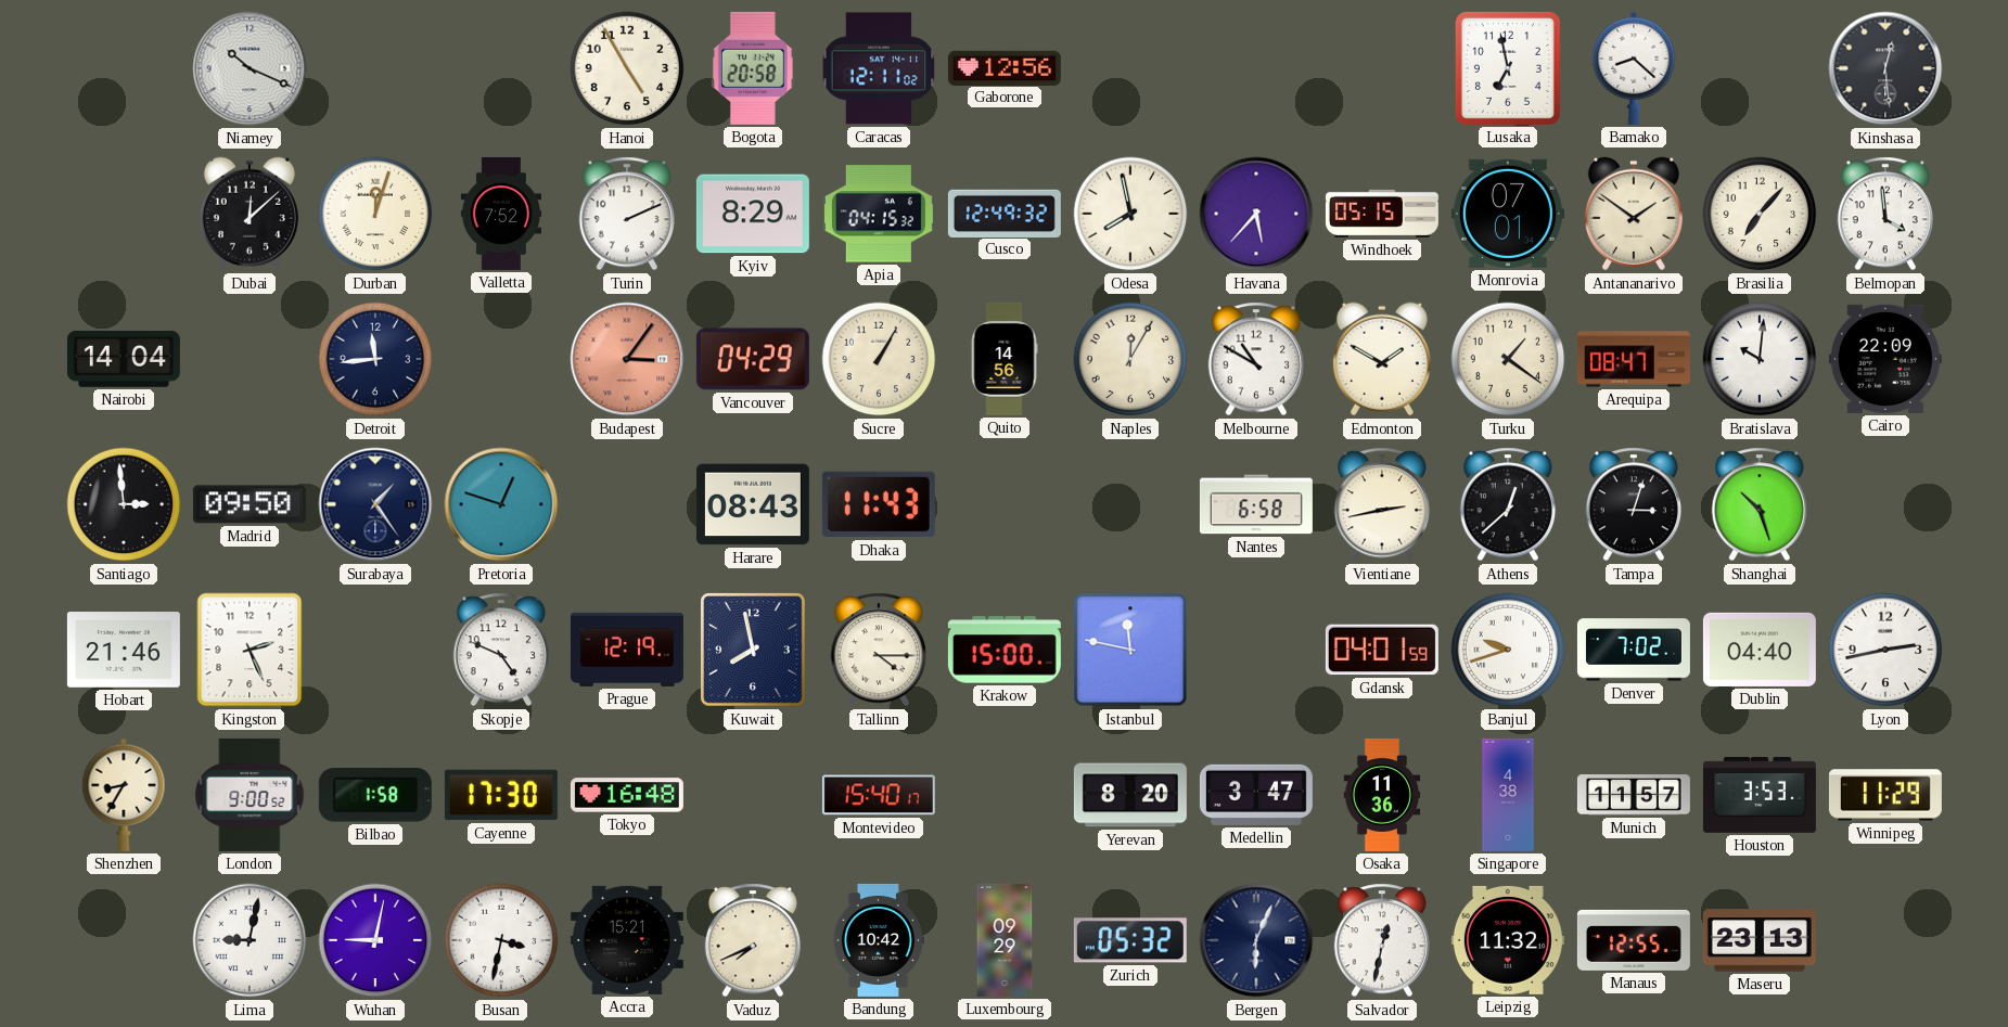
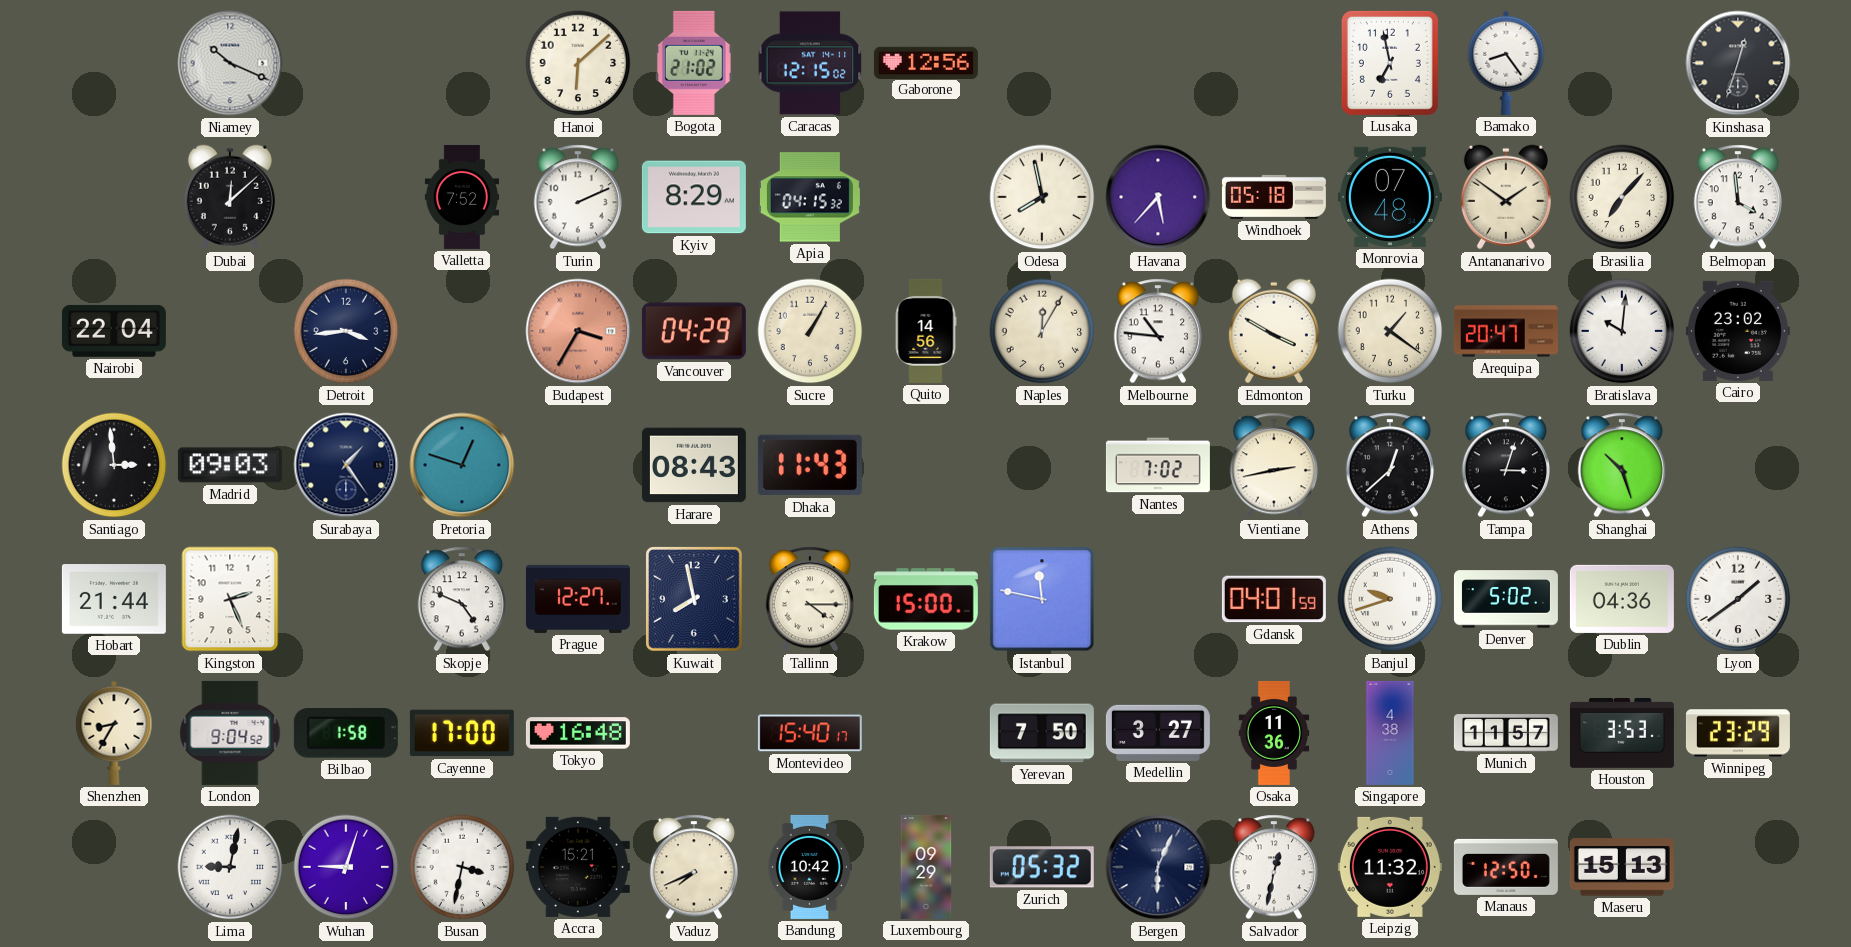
Hanoi: 4:55 -> 6:08
Bogota: 20:58 -> 21:02
Caracas: 12:11 -> 12:15
Bamako: 8:22 -> 8:24
Kinshasa: 12:29 -> 12:33
Durban: 12:03 -> none
Cusco: 12:49 -> none
Windhoek: 05:15 -> 05:18
Monrovia: 07:01 -> 07:48
Nairobi: 14:04 -> 22:04
Detroit: 11:44 -> 3:44
Budapest: 3:06 -> 3:35
Melbourne: 10:50 -> 10:46
Edmonton: 1:50 -> 3:50
Arequipa: 08:47 -> 20:47
Cairo: 22:09 -> 23:02
Madrid: 09:50 -> 09:03
Nantes: 6:58 -> 7:02
Hobart: 21:46 -> 21:44
Prague: 12:19 -> 12:27
Denver: 7:02 -> 5:02
Dublin: 04:40 -> 04:36
Lyon: 2:43 -> 1:39
London: 9:00 -> 9:04
Cayenne: 17:30 -> 17:00
Yerevan: 8:20 -> 7:50
Medellin: 3:47 -> 3:27
Winnipeg: 11:29 -> 23:29
Wuhan: 9:02 -> 9:03
Manaus: 12:55 -> 12:50
Maseru: 23:13 -> 15:13
